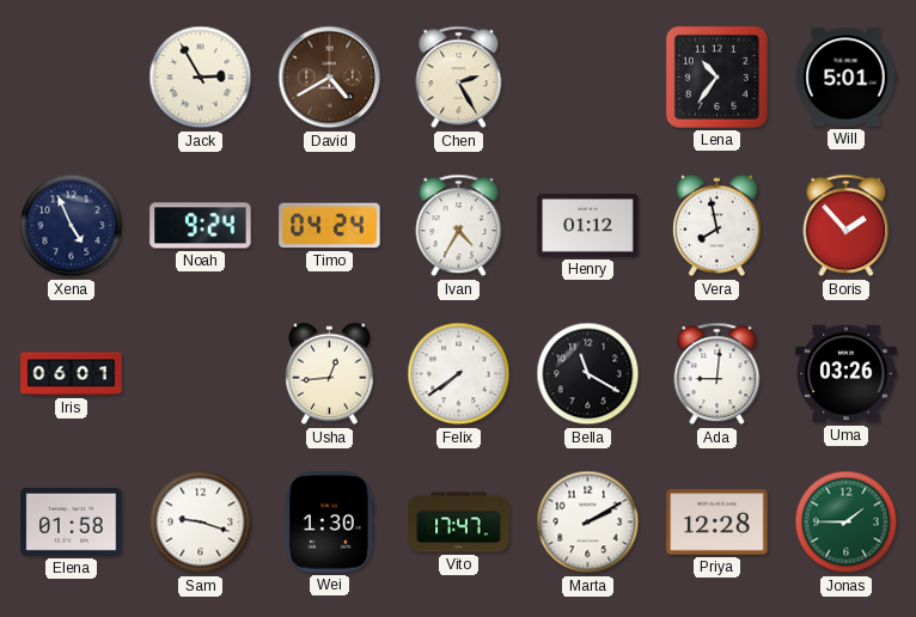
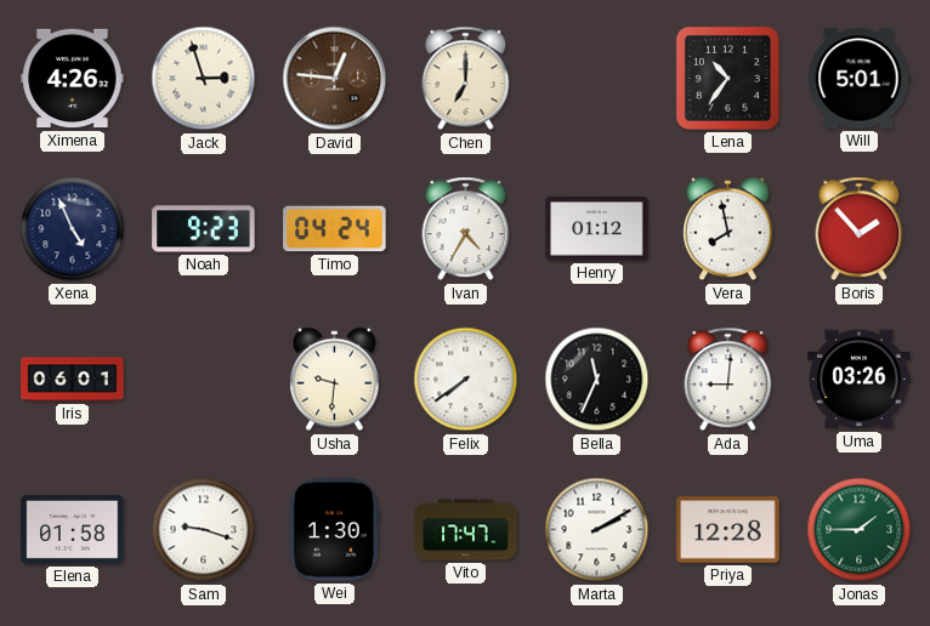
Ximena: none -> 4:26
Jack: 2:55 -> 2:57
David: 4:40 -> 12:46
Chen: 2:25 -> 7:00
Noah: 9:24 -> 9:23
Usha: 12:44 -> 9:31
Bella: 11:20 -> 11:34
